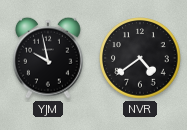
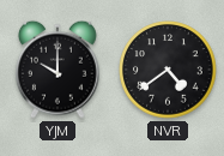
YJM: 9:58 -> 10:00
